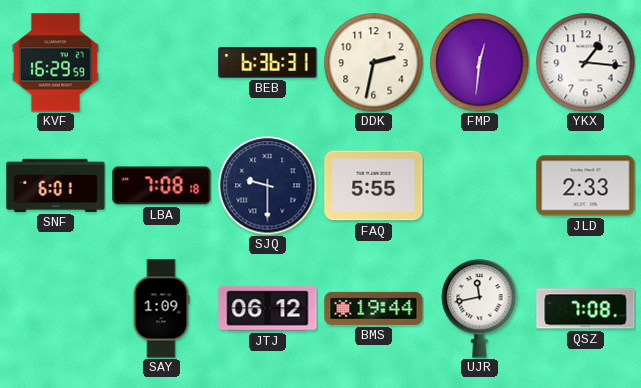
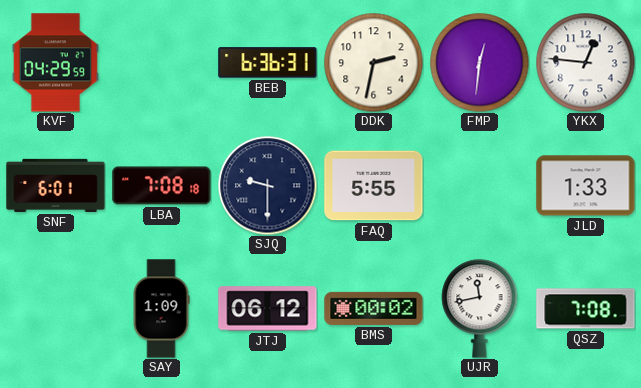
KVF: 16:29 -> 04:29
YKX: 1:16 -> 12:46
JLD: 2:33 -> 1:33
BMS: 19:44 -> 00:02
